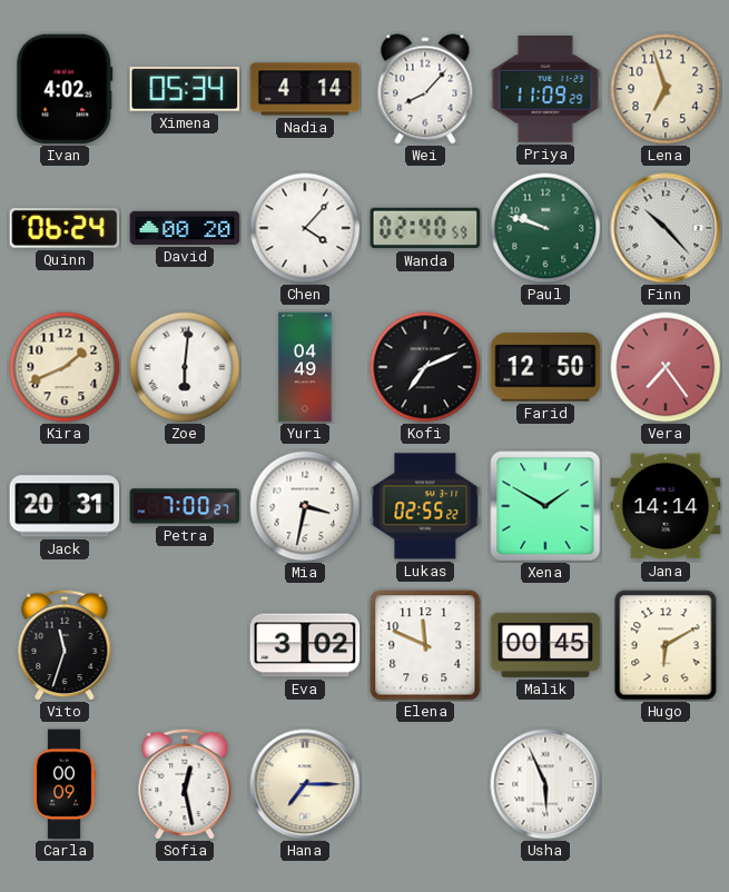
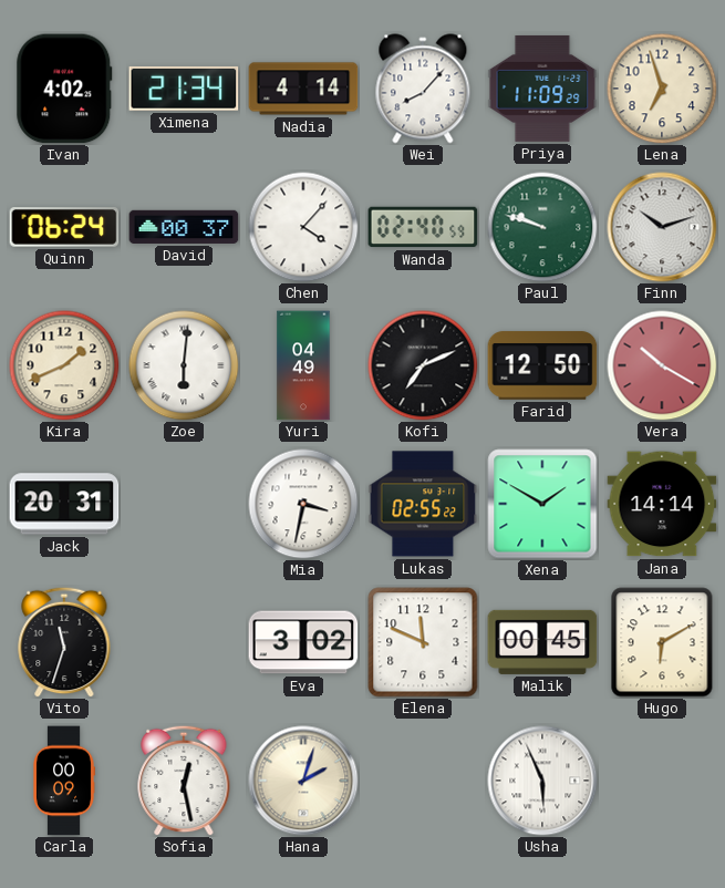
Ximena: 05:34 -> 21:34
David: 00:20 -> 00:37
Finn: 10:23 -> 10:12
Vera: 7:24 -> 10:20
Petra: 7:00 -> none
Hana: 7:15 -> 2:03
